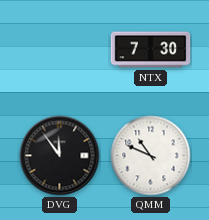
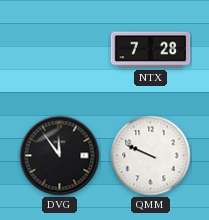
NTX: 7:30 -> 7:28
QMM: 10:49 -> 9:49
